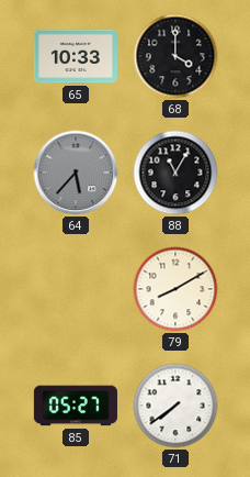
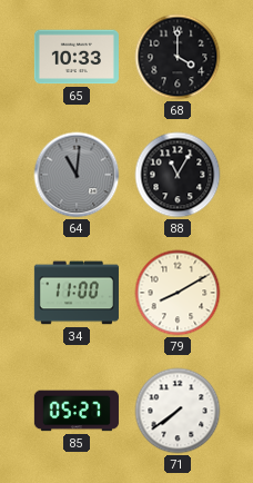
64: 5:37 -> 11:01
34: none -> 11:00
